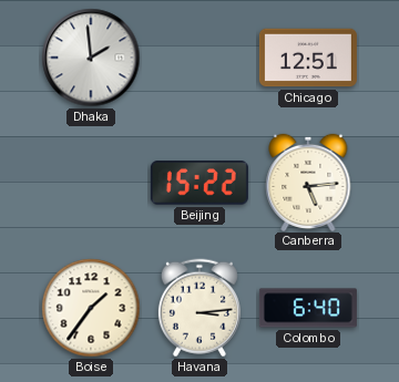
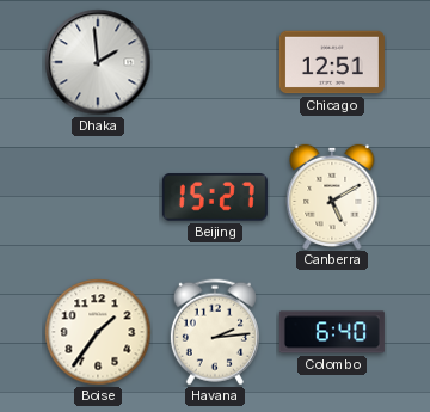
Beijing: 15:22 -> 15:27
Canberra: 5:14 -> 5:10
Havana: 3:14 -> 2:14
